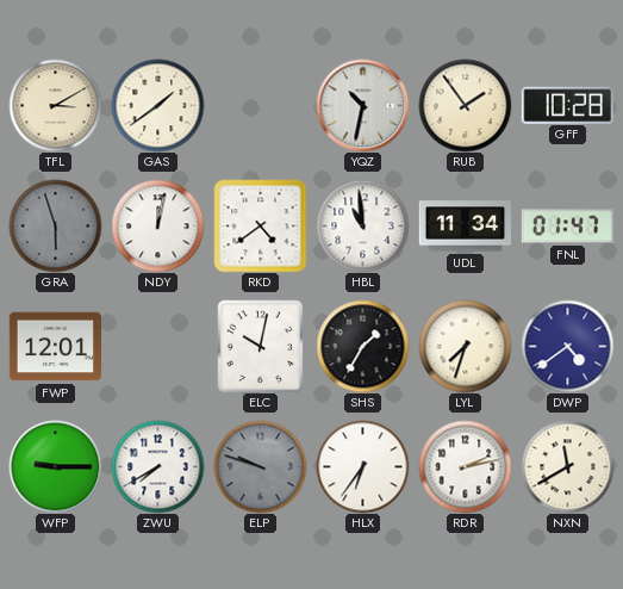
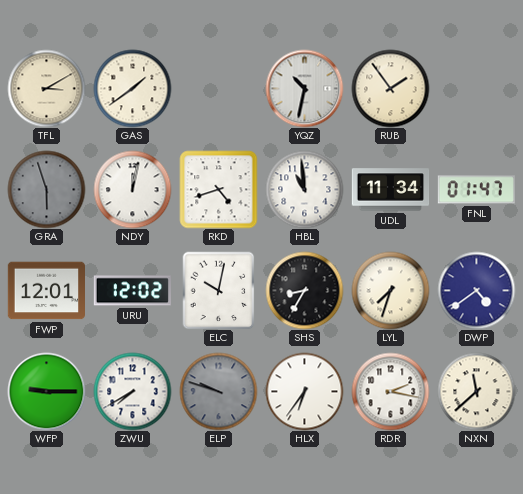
GFF: 10:28 -> none
RKD: 4:39 -> 4:42
URU: none -> 12:02
SHS: 1:35 -> 8:35
RDR: 2:13 -> 2:17
NXN: 11:40 -> 11:38
